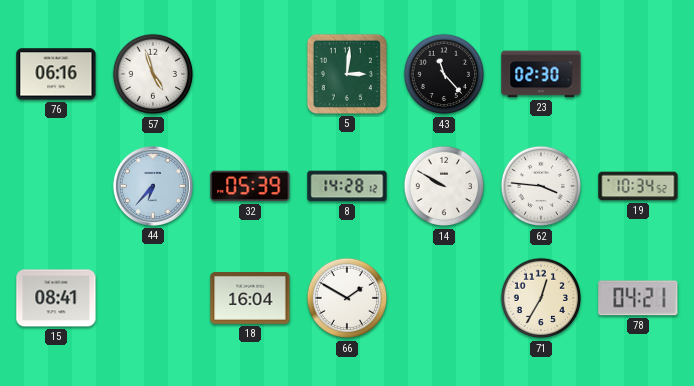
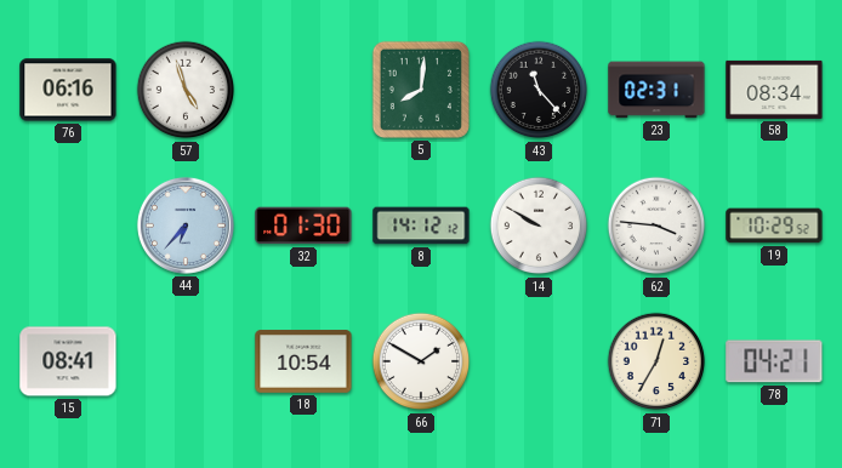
5: 3:01 -> 8:01
23: 02:30 -> 02:31
58: none -> 08:34
32: 05:39 -> 01:30
8: 14:28 -> 14:12
19: 10:34 -> 10:29
18: 16:04 -> 10:54
